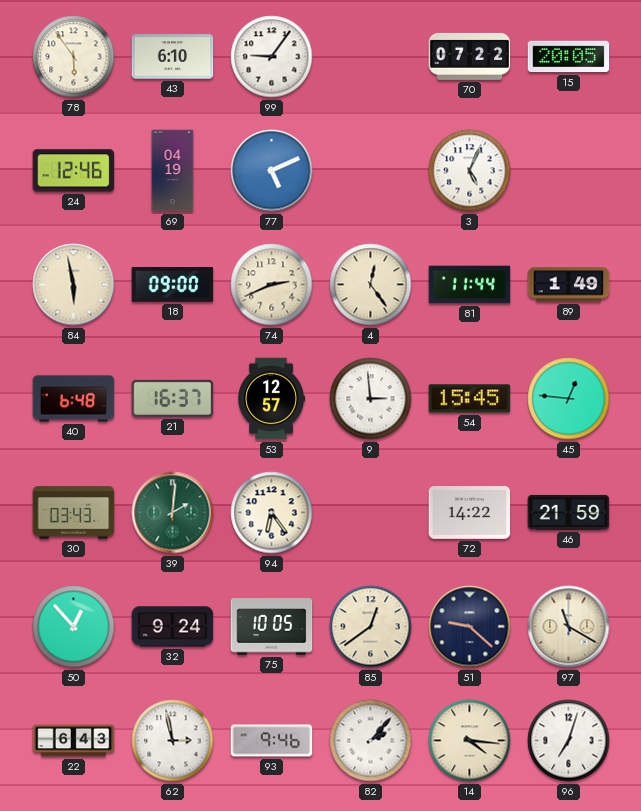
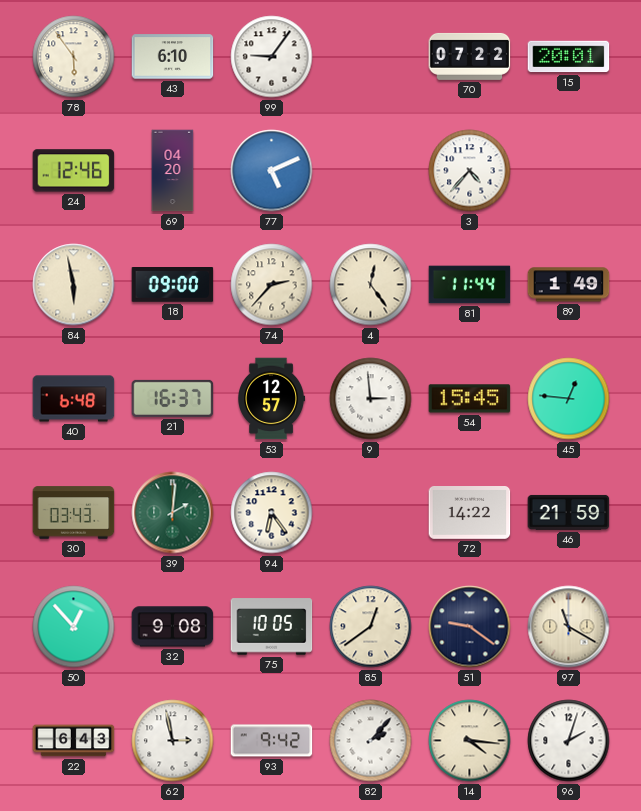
15: 20:05 -> 20:01
69: 04:19 -> 04:20
3: 5:04 -> 4:37
74: 2:41 -> 2:37
32: 9:24 -> 9:08
51: 9:22 -> 9:21
93: 9:46 -> 9:42
96: 7:03 -> 2:03
